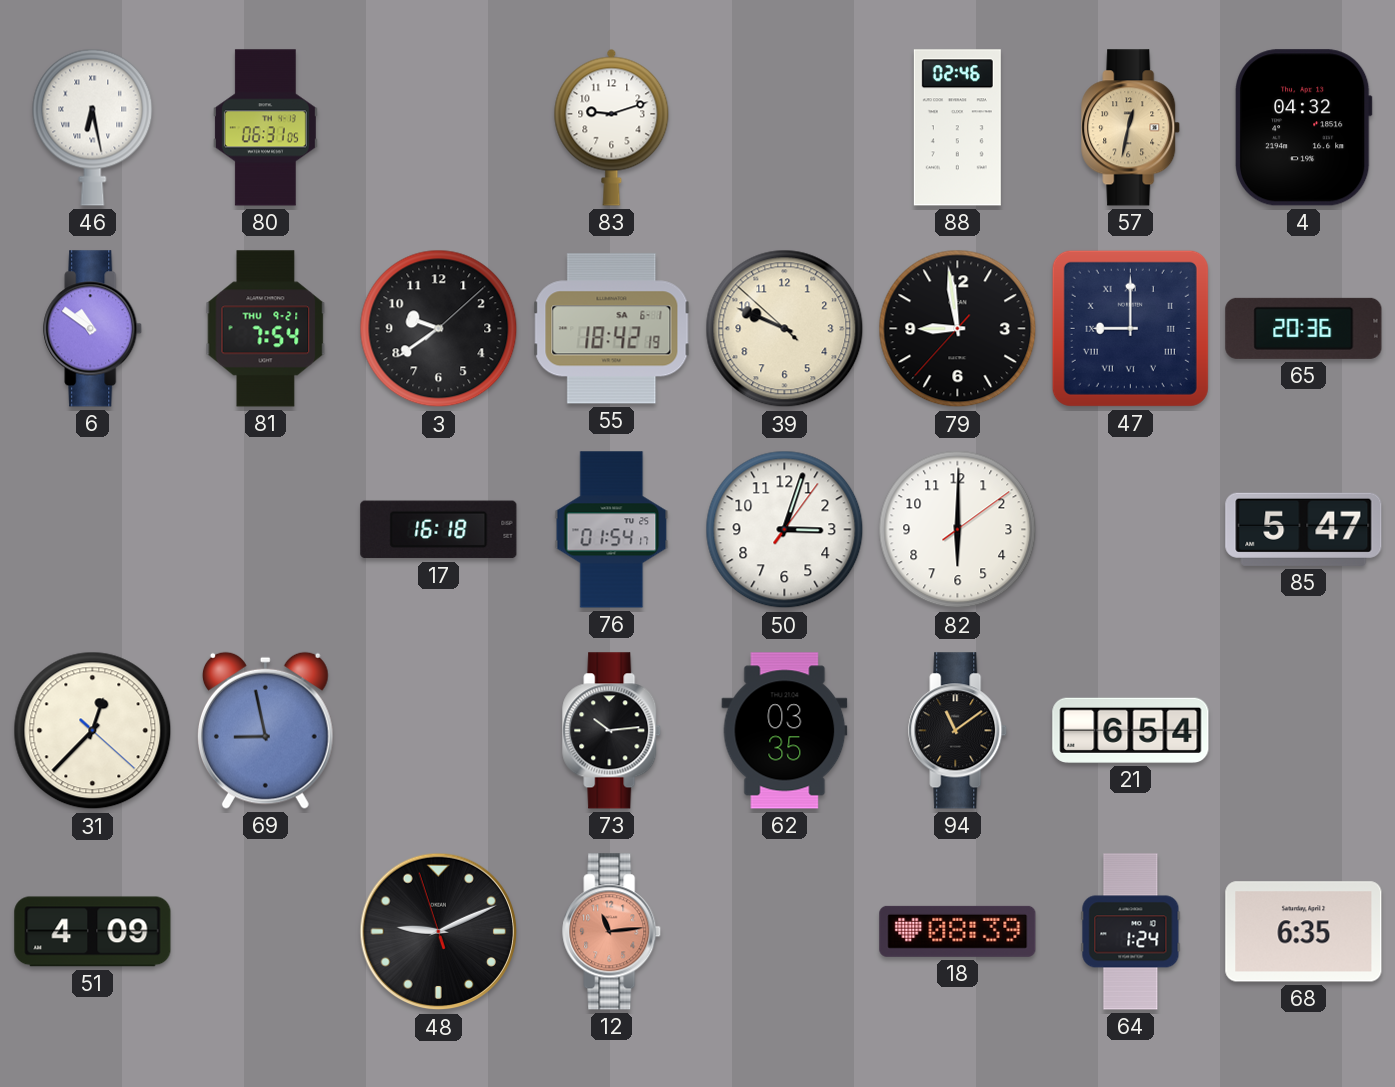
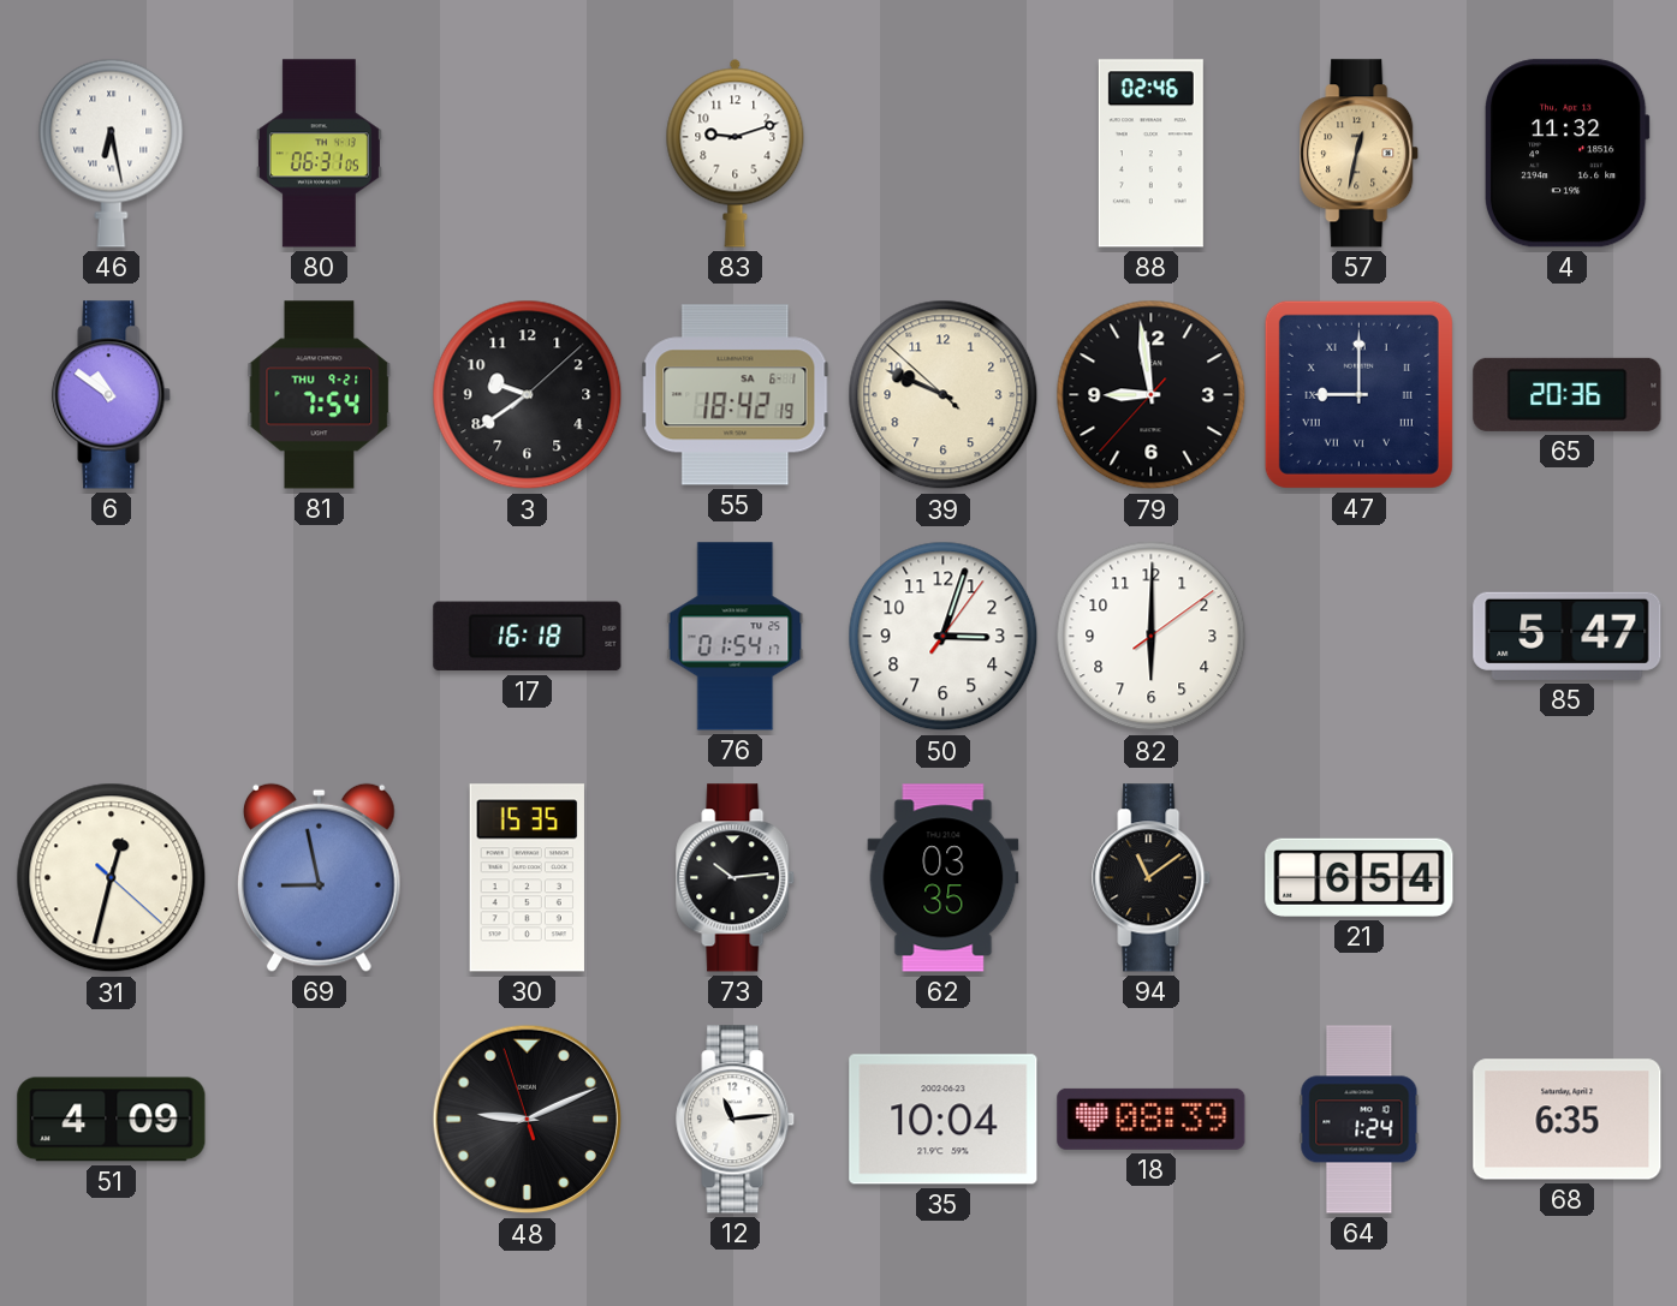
4: 04:32 -> 11:32
31: 12:37 -> 12:32
30: none -> 15:35
12 dial: salmon -> white
35: none -> 10:04
